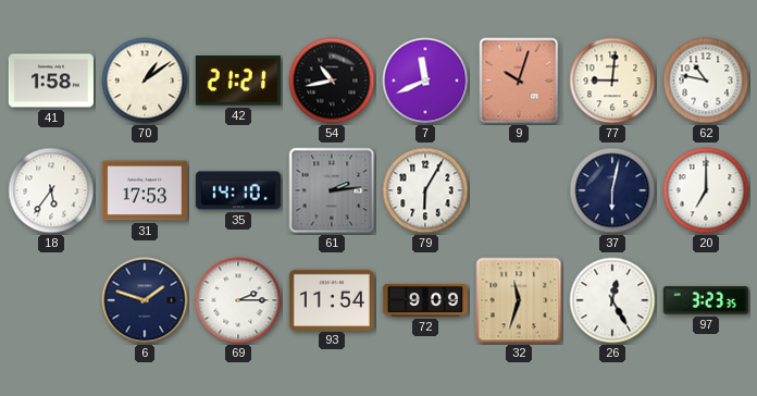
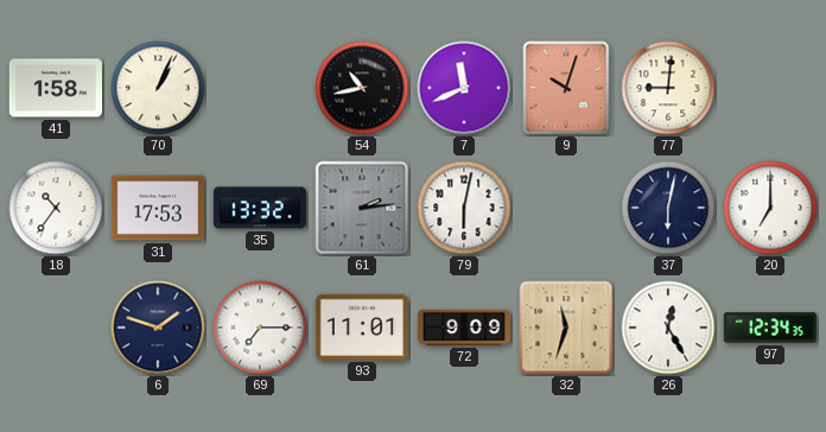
70: 1:09 -> 1:04
42: 21:21 -> none
62: 10:47 -> none
18: 5:36 -> 10:36
35: 14:10 -> 13:32
79: 6:05 -> 6:02
69: 2:15 -> 7:15
93: 11:54 -> 11:01
97: 3:23 -> 12:34
